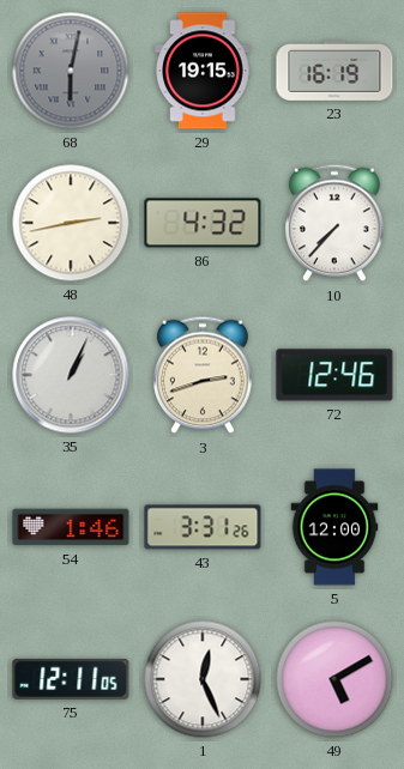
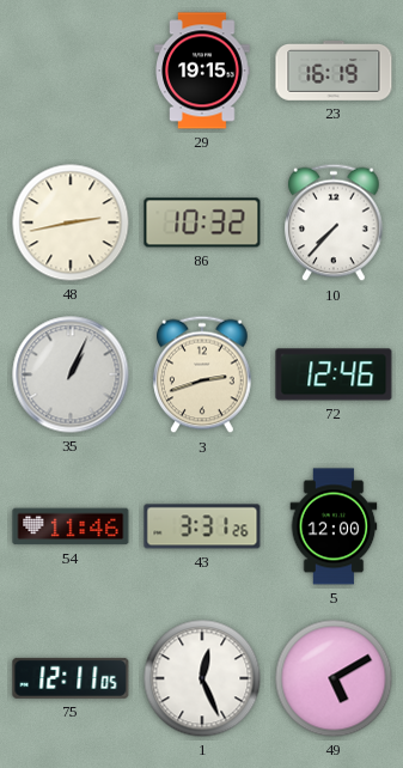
68: 6:02 -> none
86: 4:32 -> 10:32
54: 1:46 -> 11:46
